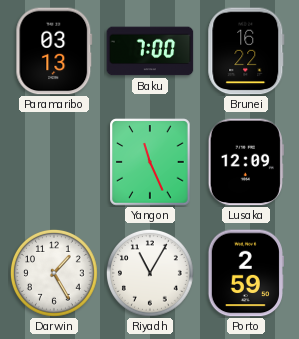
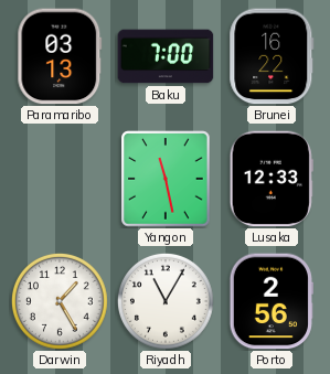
Yangon: 11:26 -> 11:28
Lusaka: 12:09 -> 12:33
Porto: 2:59 -> 2:56
